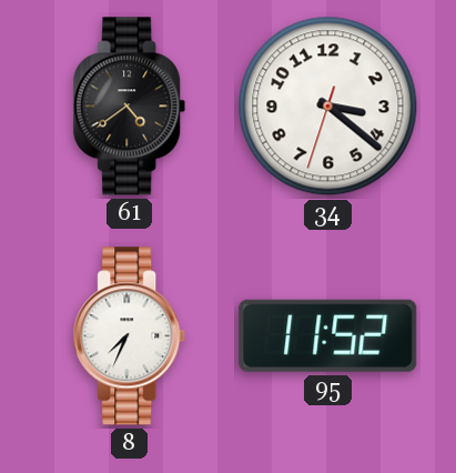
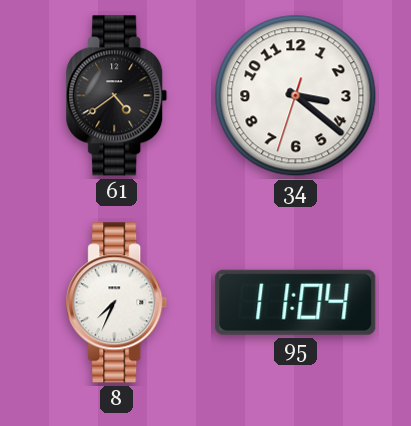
95: 11:52 -> 11:04
